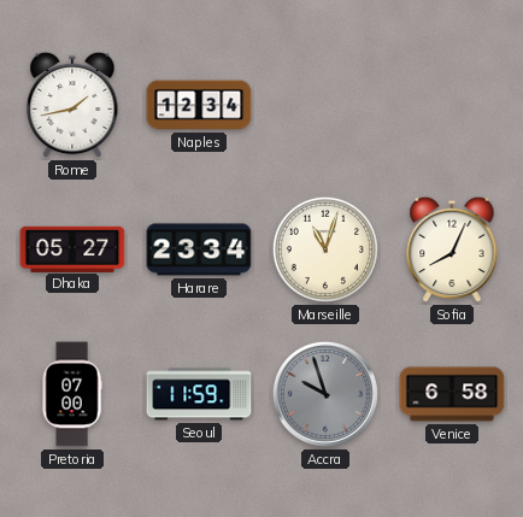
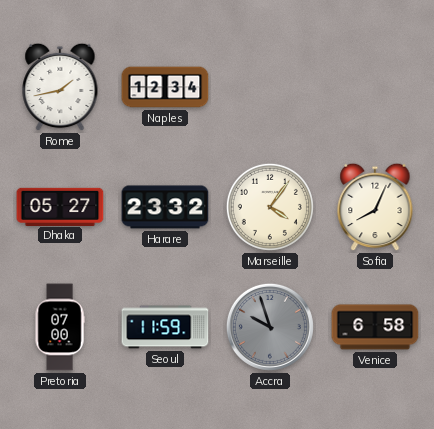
Harare: 23:34 -> 23:32
Marseille: 11:03 -> 4:06
